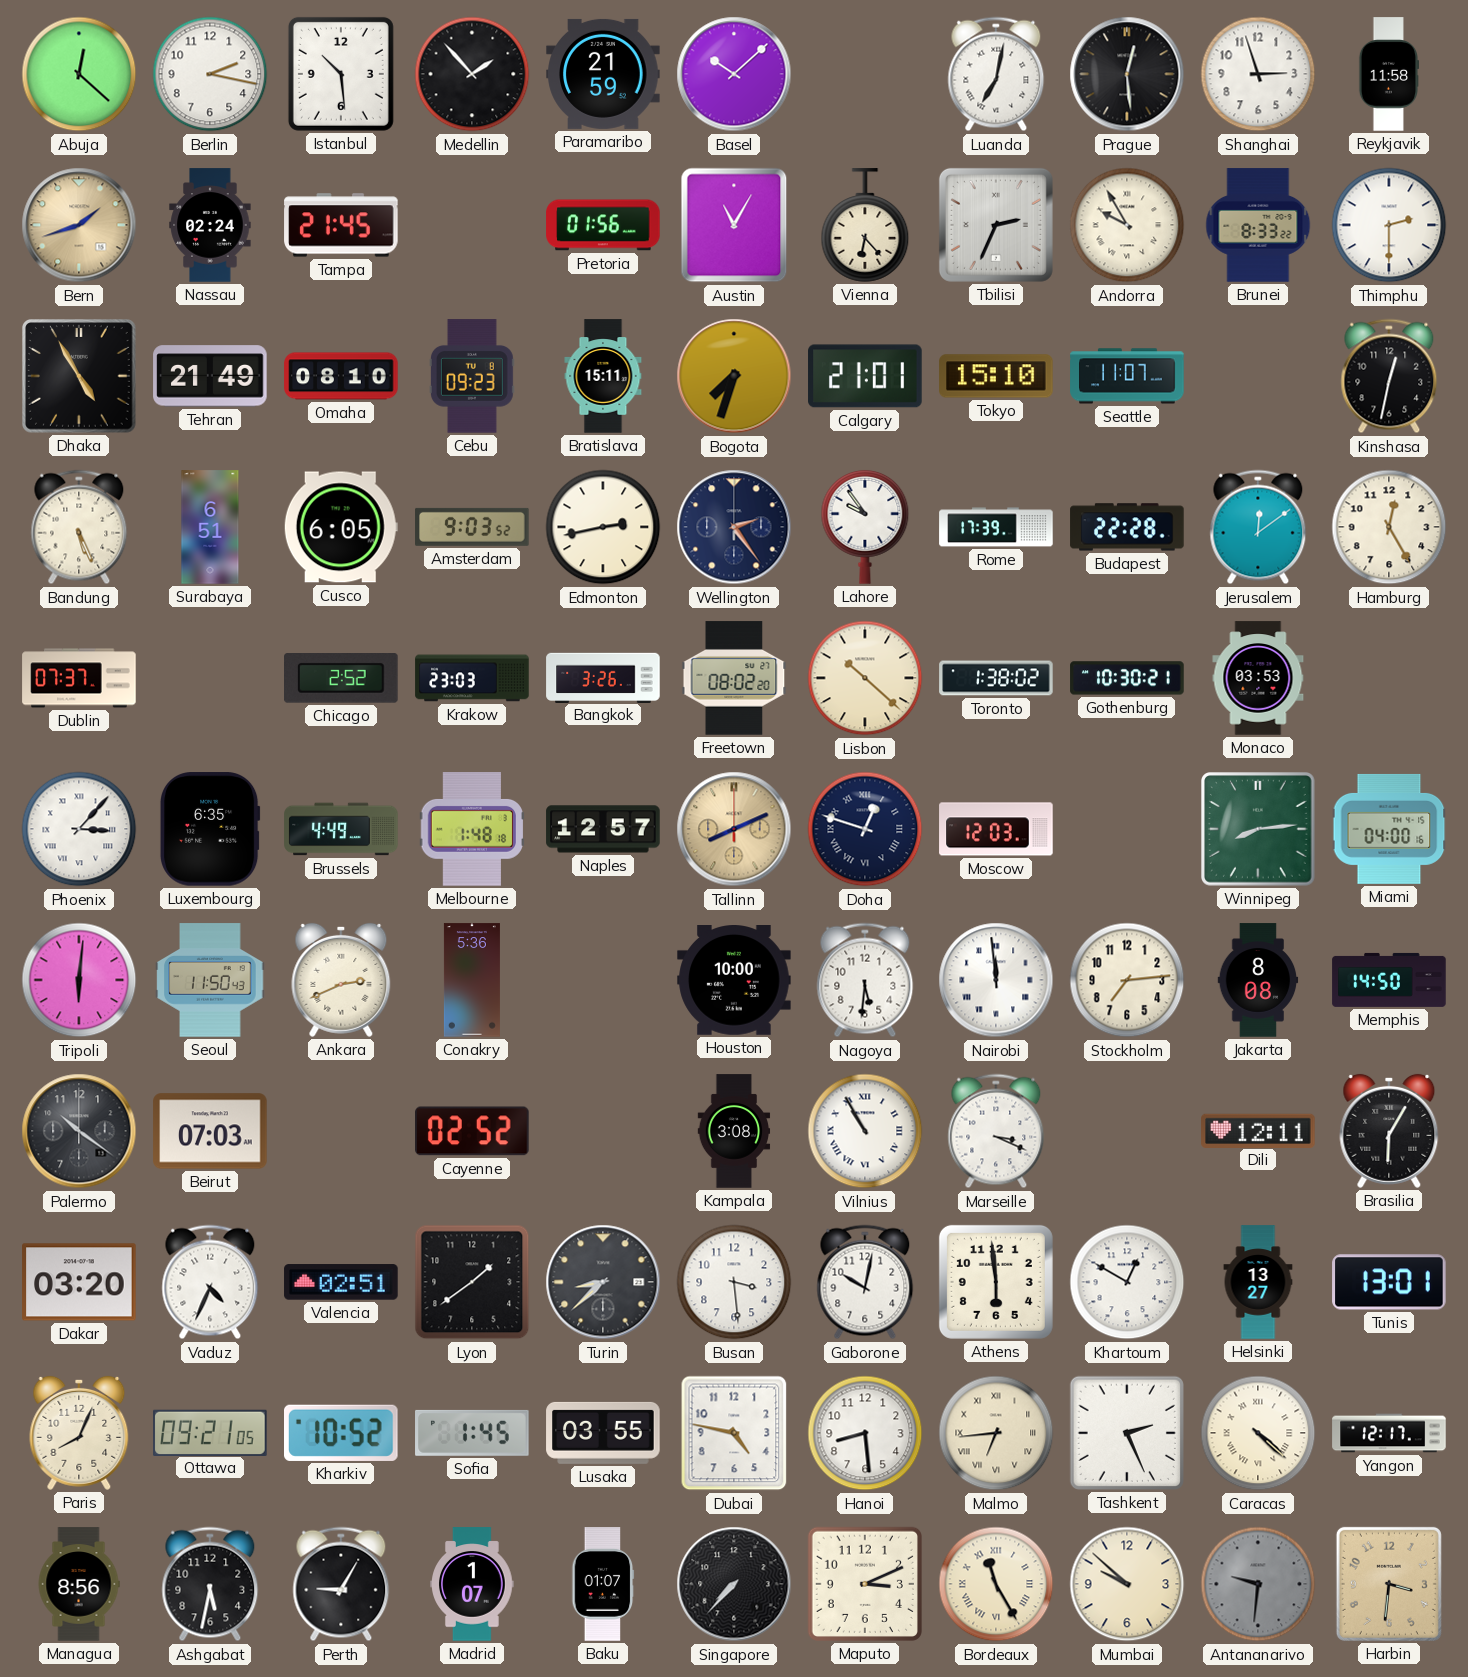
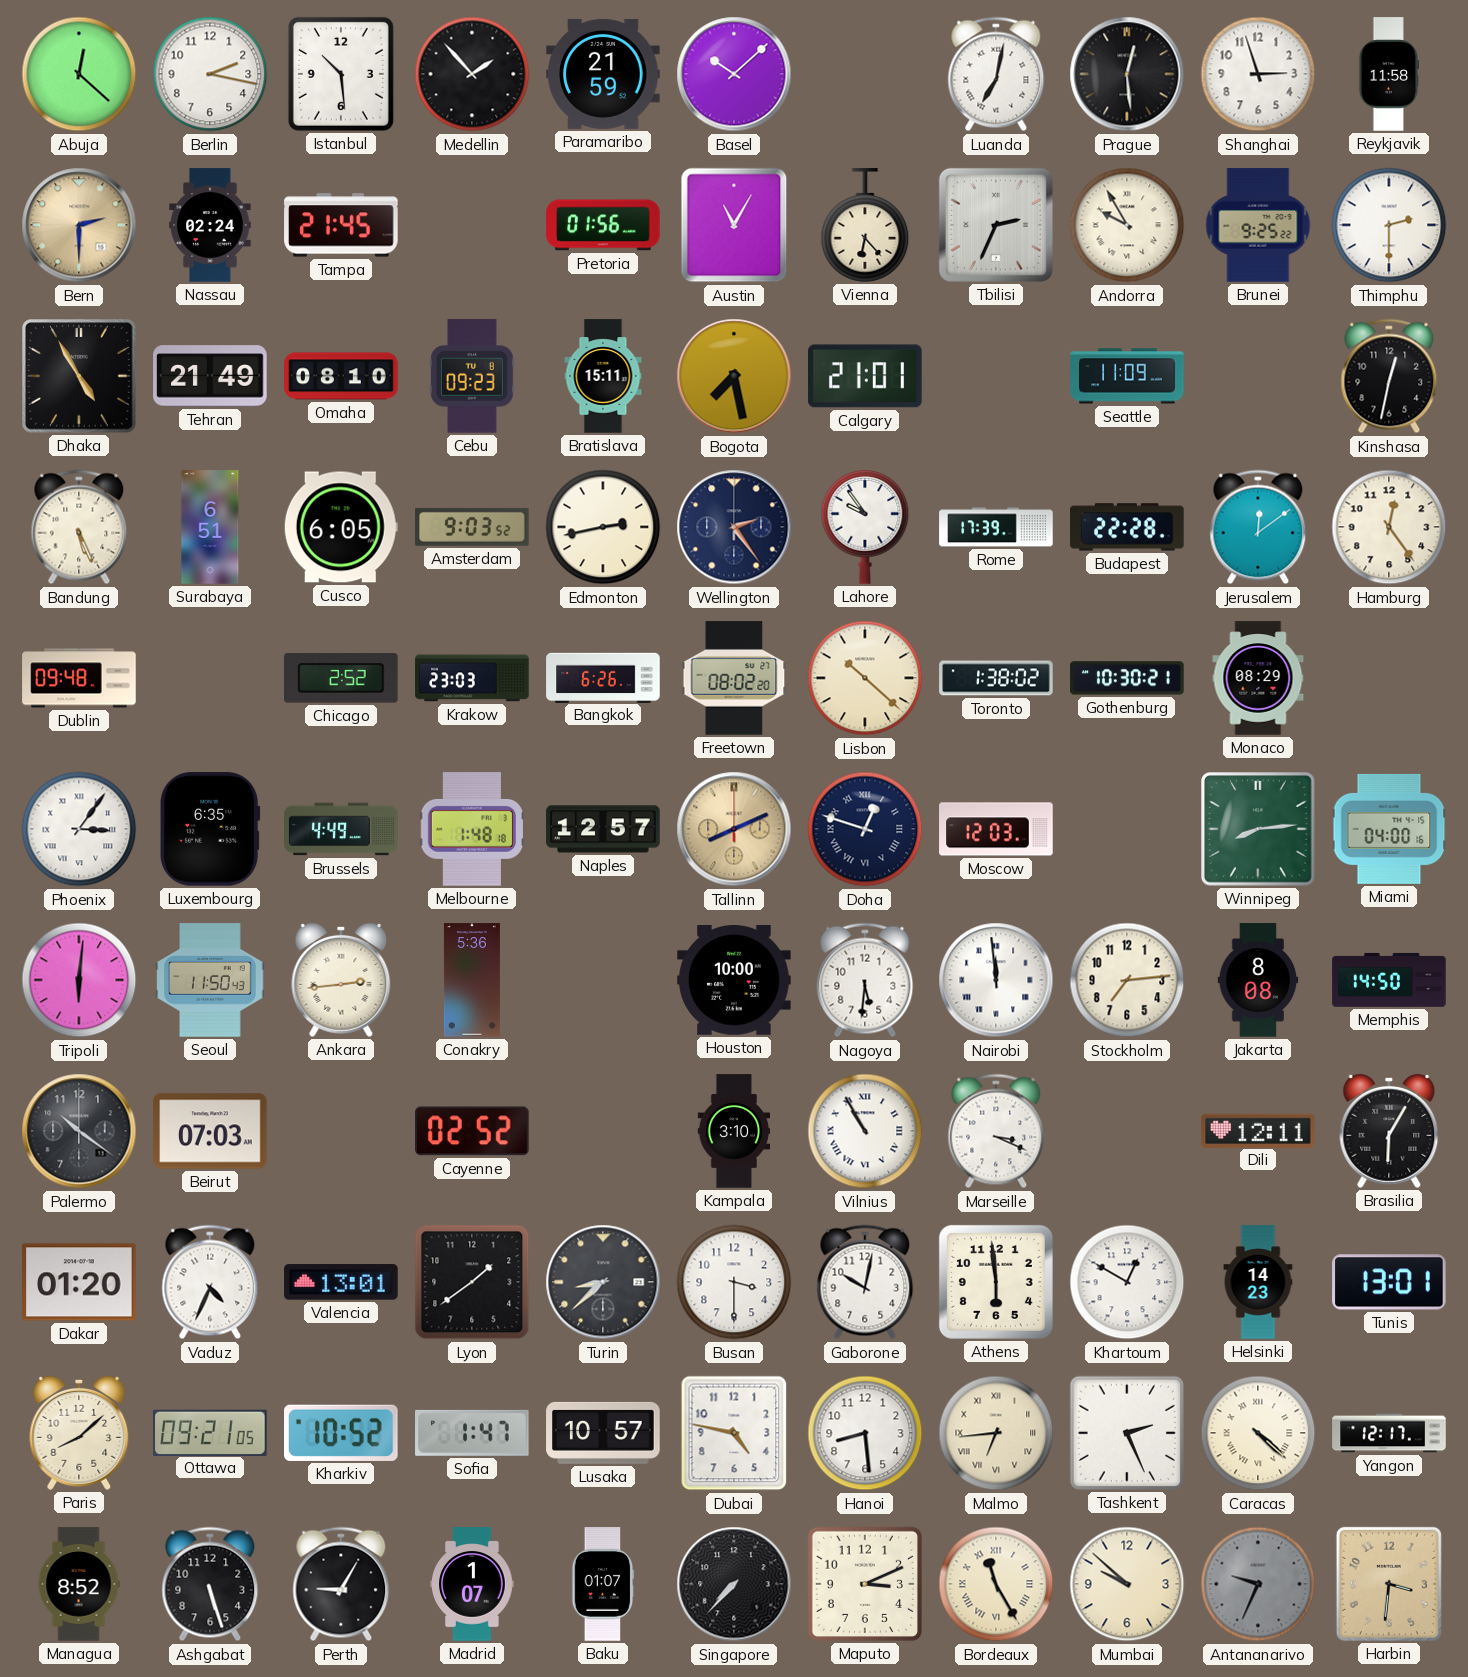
Bern: 1:42 -> 2:30
Brunei: 8:33 -> 9:25
Bogota: 7:33 -> 7:28
Tokyo: 15:10 -> none
Seattle: 11:07 -> 11:09
Hamburg: 12:25 -> 12:24
Dublin: 07:37 -> 09:48
Bangkok: 3:26 -> 6:26
Monaco: 03:53 -> 08:29
Phoenix: 3:07 -> 3:06
Ankara: 2:41 -> 2:44
Kampala: 3:08 -> 3:10
Dakar: 03:20 -> 01:20
Valencia: 02:51 -> 13:01
Busan: 3:29 -> 3:30
Helsinki: 13:27 -> 14:23
Paris: 8:04 -> 8:08
Sofia: 1:45 -> 1:47
Lusaka: 03:55 -> 10:57
Managua: 8:56 -> 8:52
Ashgabat: 5:32 -> 5:27
Antananarivo: 9:31 -> 9:34
